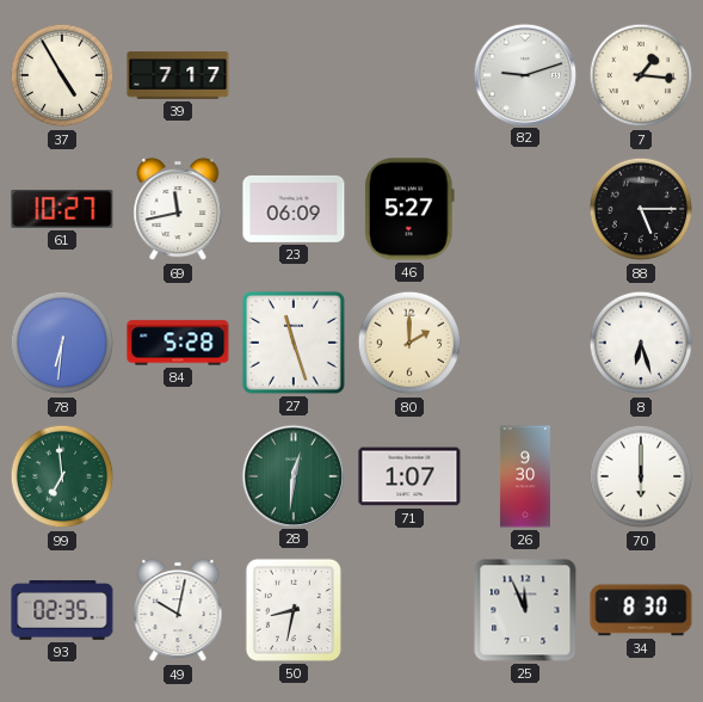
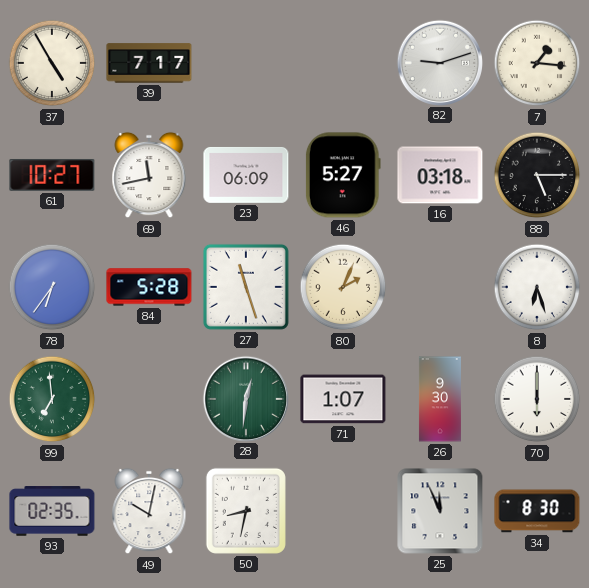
16: none -> 03:18
78: 6:31 -> 6:36
80: 2:00 -> 2:04
